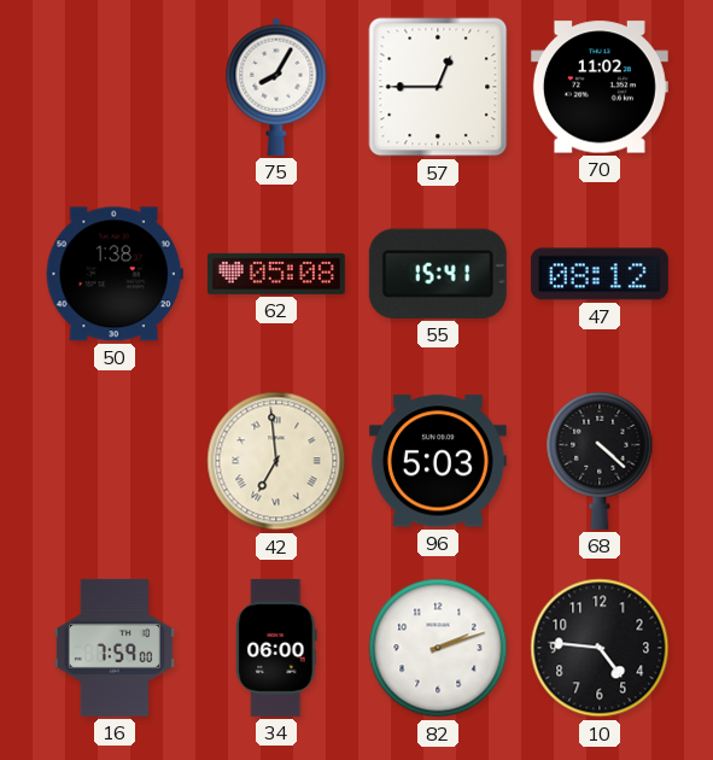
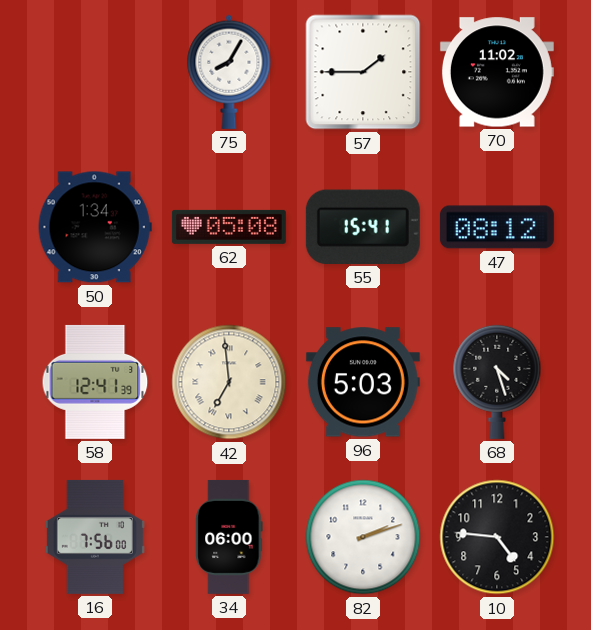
57: 12:45 -> 1:45
50: 1:38 -> 1:34
58: none -> 12:41
68: 4:22 -> 4:27
16: 7:59 -> 7:56
